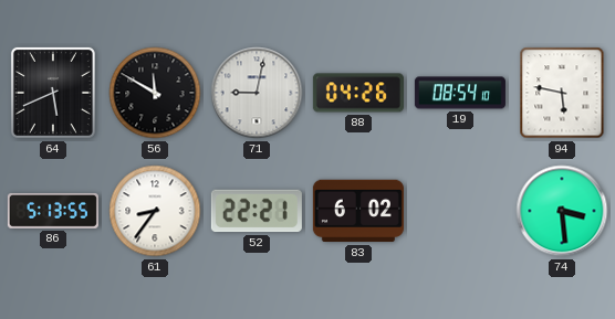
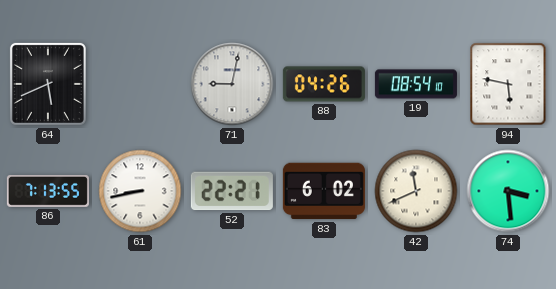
56: 11:50 -> none
86: 5:13 -> 7:13
61: 8:36 -> 8:43
42: none -> 11:41
